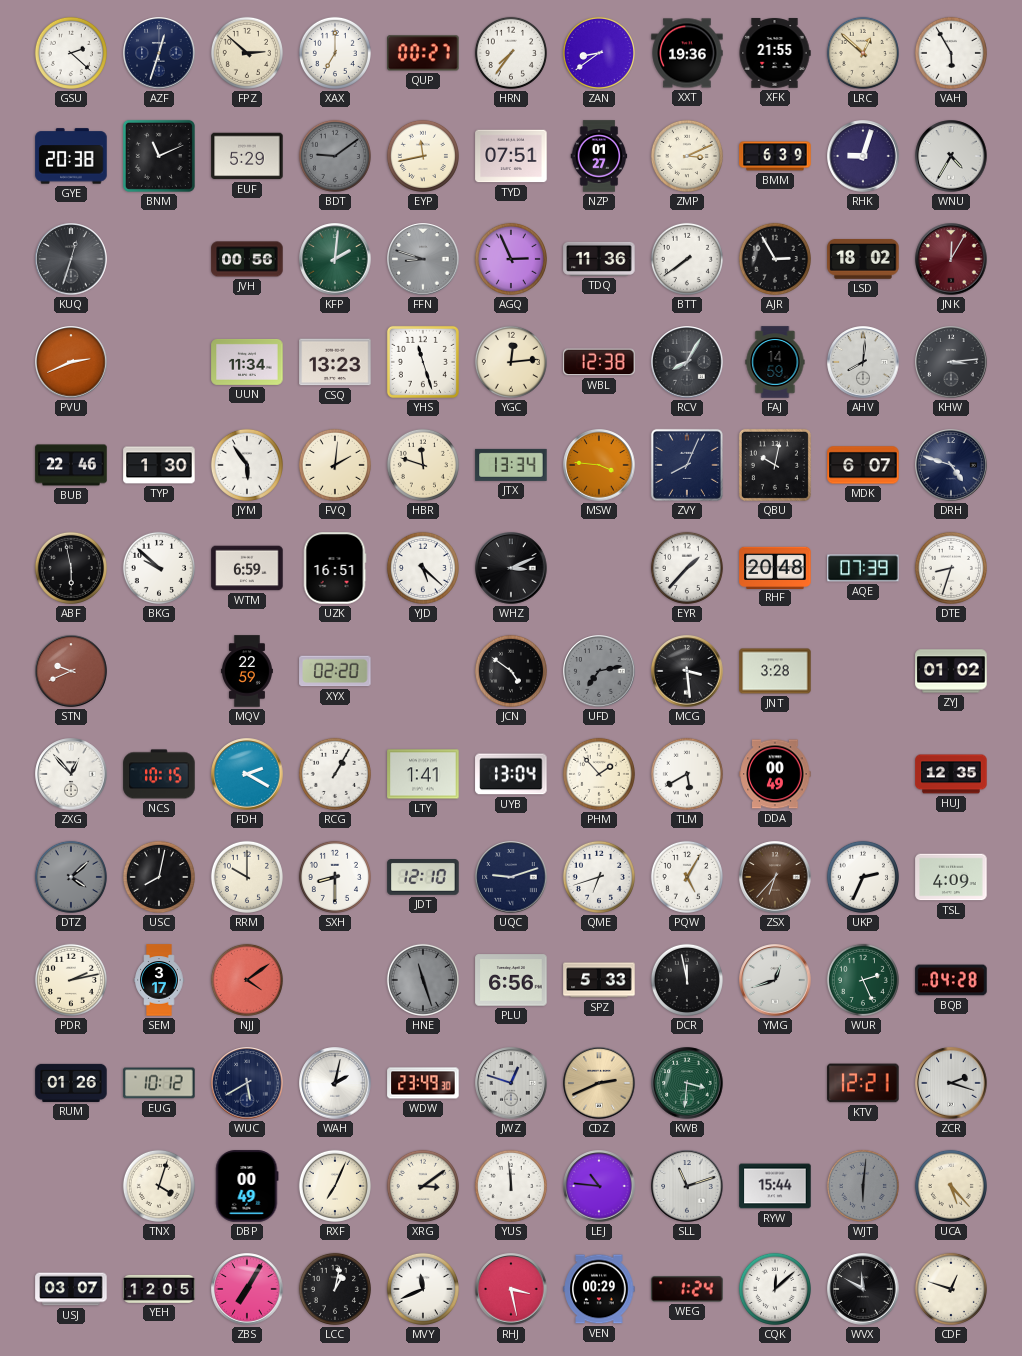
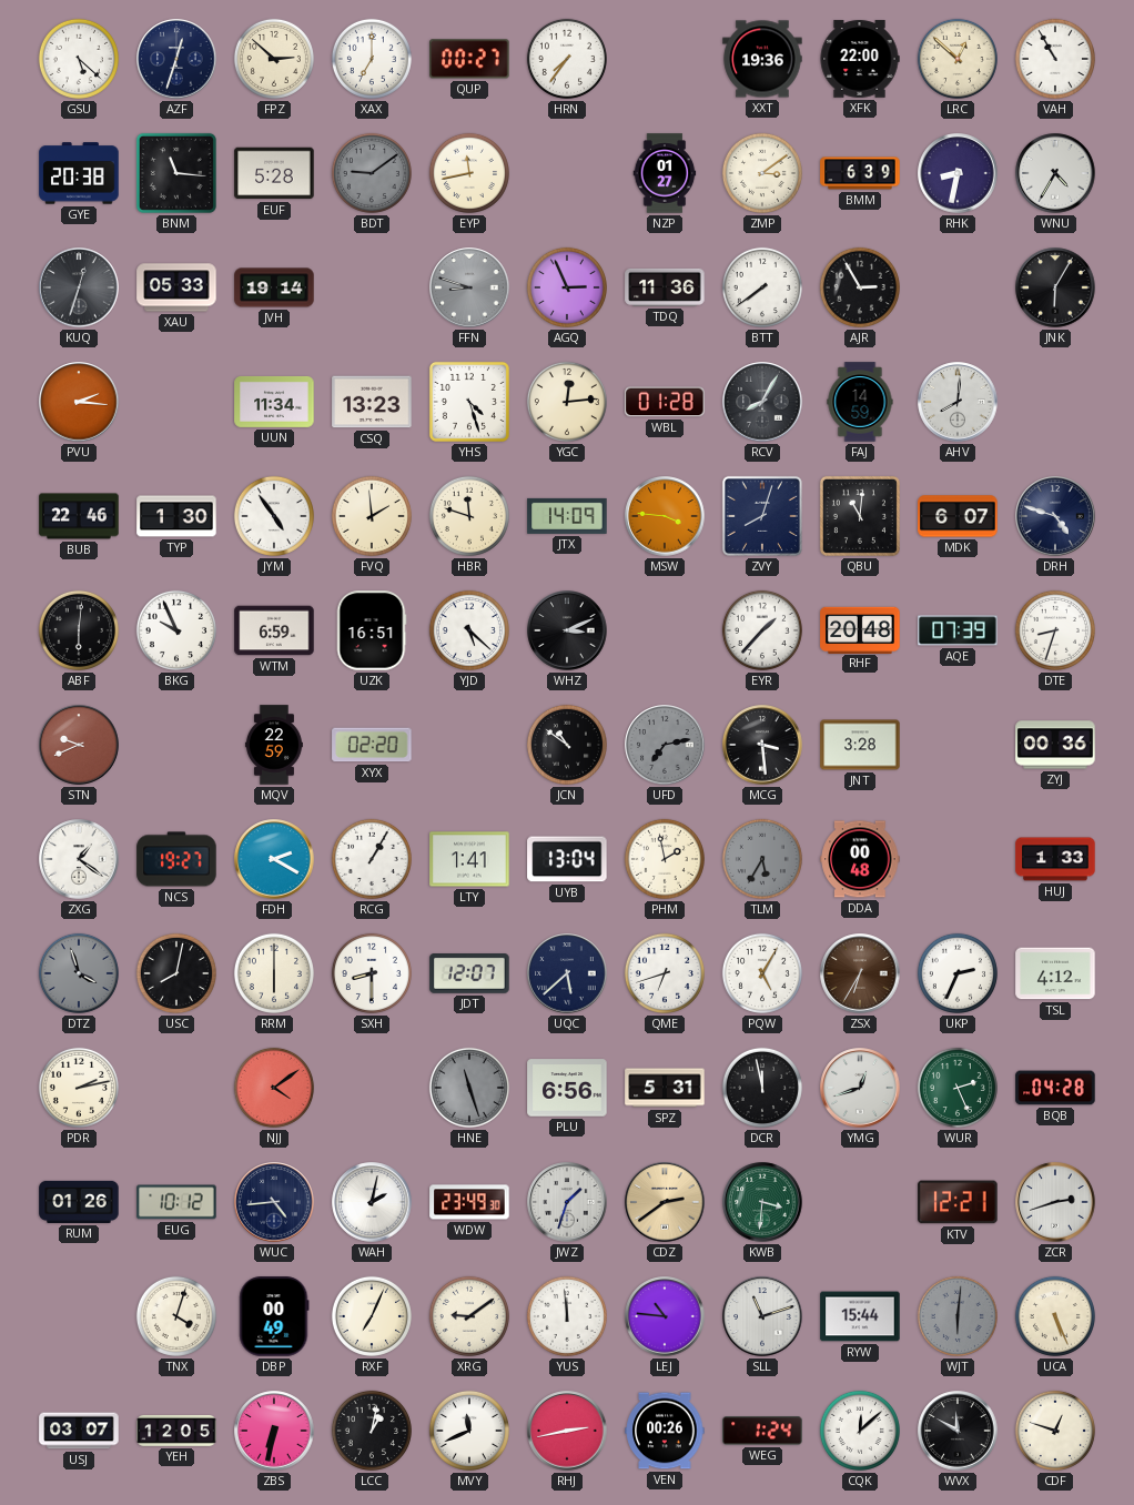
GSU: 2:22 -> 5:22
ZAN: 8:39 -> none
XFK: 21:55 -> 22:00
VAH: 5:55 -> 10:55
BNM: 11:11 -> 11:16
EUF: 5:29 -> 5:28
TYD: 07:51 -> none
ZMP: 3:11 -> 3:09
RHK: 9:03 -> 8:32
XAU: none -> 05:33
JVH: 00:56 -> 19:14
KFP: 2:01 -> none
LSD: 18:02 -> none
JNK: 12:05 -> 6:05
JNK dial: burgundy -> black
PVU: 2:41 -> 2:16
YHS: 11:27 -> 4:27
WBL: 12:38 -> 01:28
KHW: 3:14 -> none
JYM: 5:54 -> 4:54
FVQ: 2:01 -> 1:59
JTX: 13:34 -> 14:09
ZVY: 8:04 -> 8:03
QBU: 10:02 -> 11:01
ABF: 5:58 -> 6:01
BKG: 9:52 -> 9:56
JCN: 4:51 -> 10:51
ZYJ: 01:02 -> 00:36
ZXG: 12:53 -> 1:21
NCS: 10:15 -> 19:27
PHM: 1:53 -> 1:58
TLM: 5:40 -> 5:35
TLM dial: white -> grey
DDA: 00:49 -> 00:48
HUJ: 12:35 -> 1:33
DTZ: 4:08 -> 3:57
RRM: 10:00 -> 6:00
JDT: 12:10 -> 12:07
UQC: 9:12 -> 5:38
ZSX: 6:37 -> 6:35
TSL: 4:09 -> 4:12
SEM: 3:17 -> none
SPZ: 5:33 -> 5:31
WUC: 5:40 -> 4:44
JWZ: 12:48 -> 1:33
CDZ: 2:41 -> 2:39
ZCR: 2:18 -> 2:42
XRG: 3:09 -> 9:09
UCA: 5:23 -> 5:26
ZBS: 7:05 -> 6:32
RHJ: 3:28 -> 2:43
VEN: 00:29 -> 00:26
